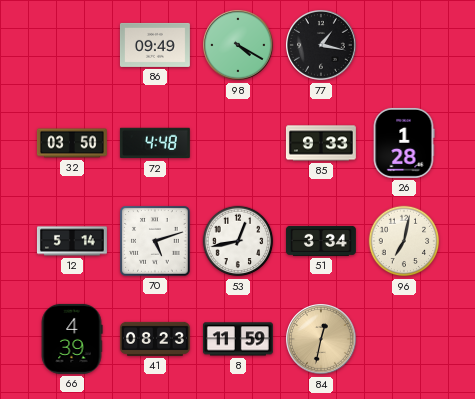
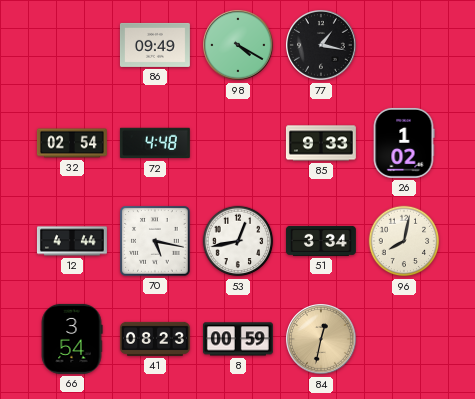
32: 03:50 -> 02:54
26: 1:28 -> 1:02
12: 5:14 -> 4:44
70: 5:12 -> 5:17
96: 7:02 -> 8:02
66: 4:39 -> 3:54
8: 11:59 -> 00:59
